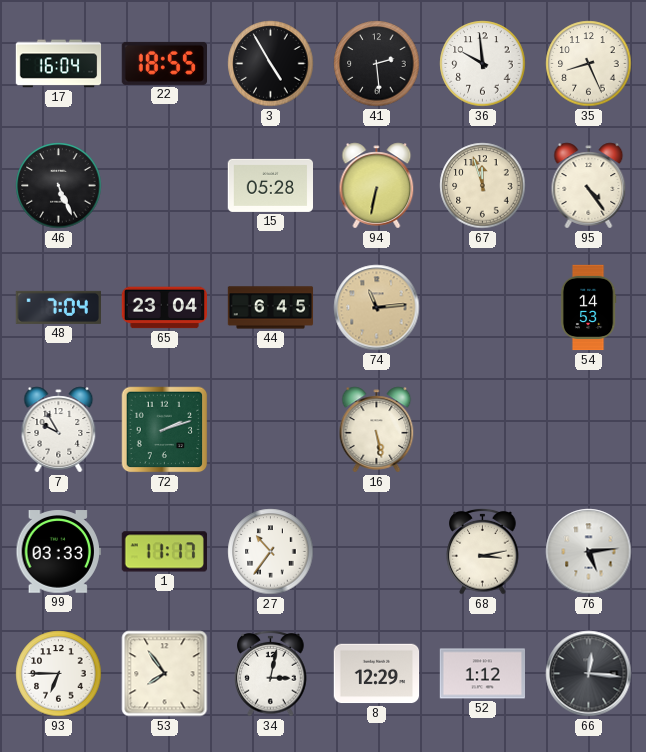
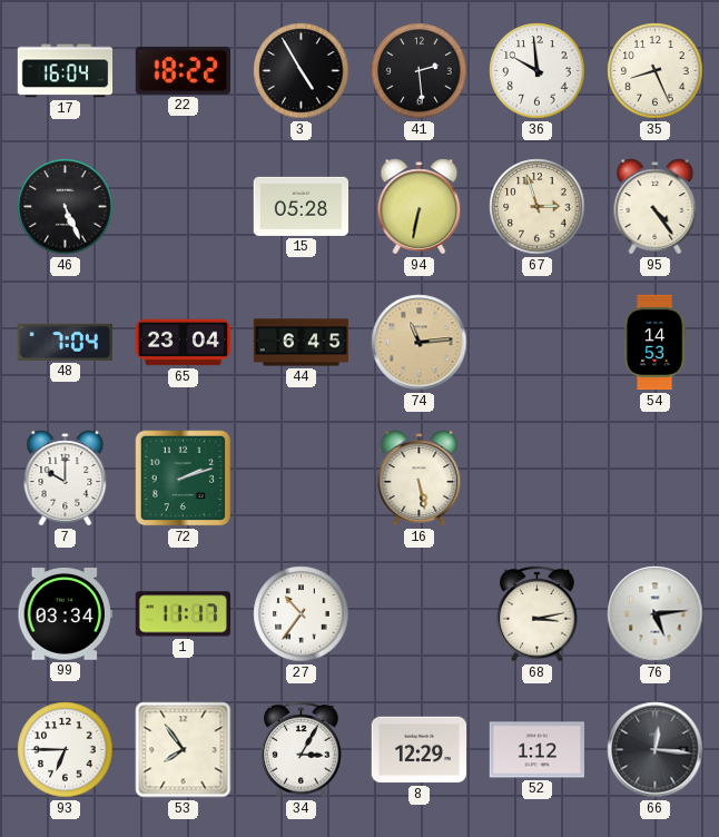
22: 18:55 -> 18:22
67: 11:57 -> 2:57
7: 9:55 -> 10:00
99: 03:33 -> 03:34
34: 3:02 -> 3:05
